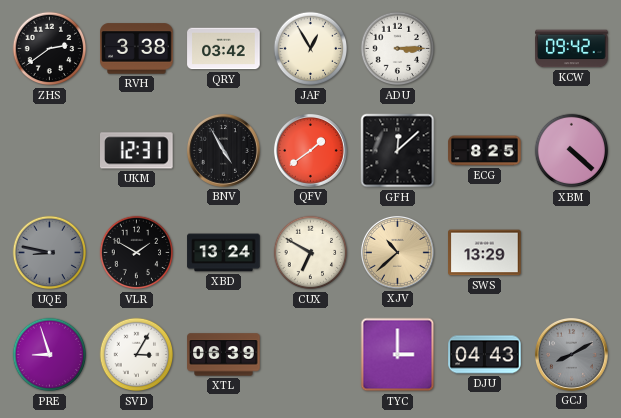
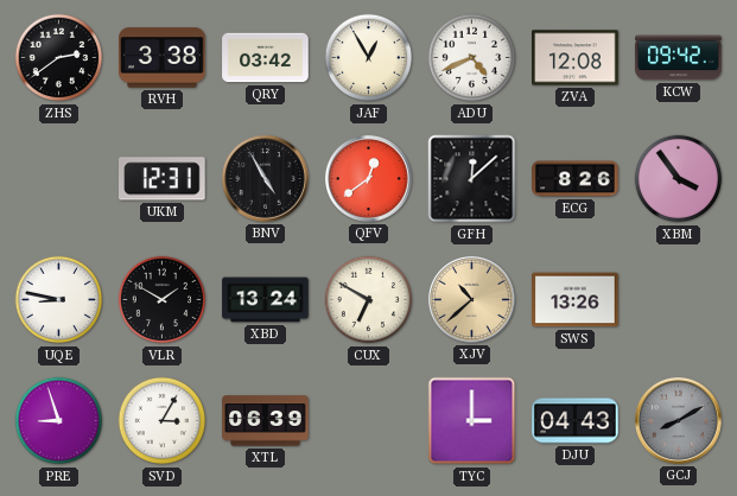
ADU: 3:15 -> 4:41
ZVA: none -> 12:08
QFV: 1:39 -> 12:39
ECG: 8:25 -> 8:26
XBM: 4:22 -> 3:54
UQE dial: grey -> white
SWS: 13:29 -> 13:26
